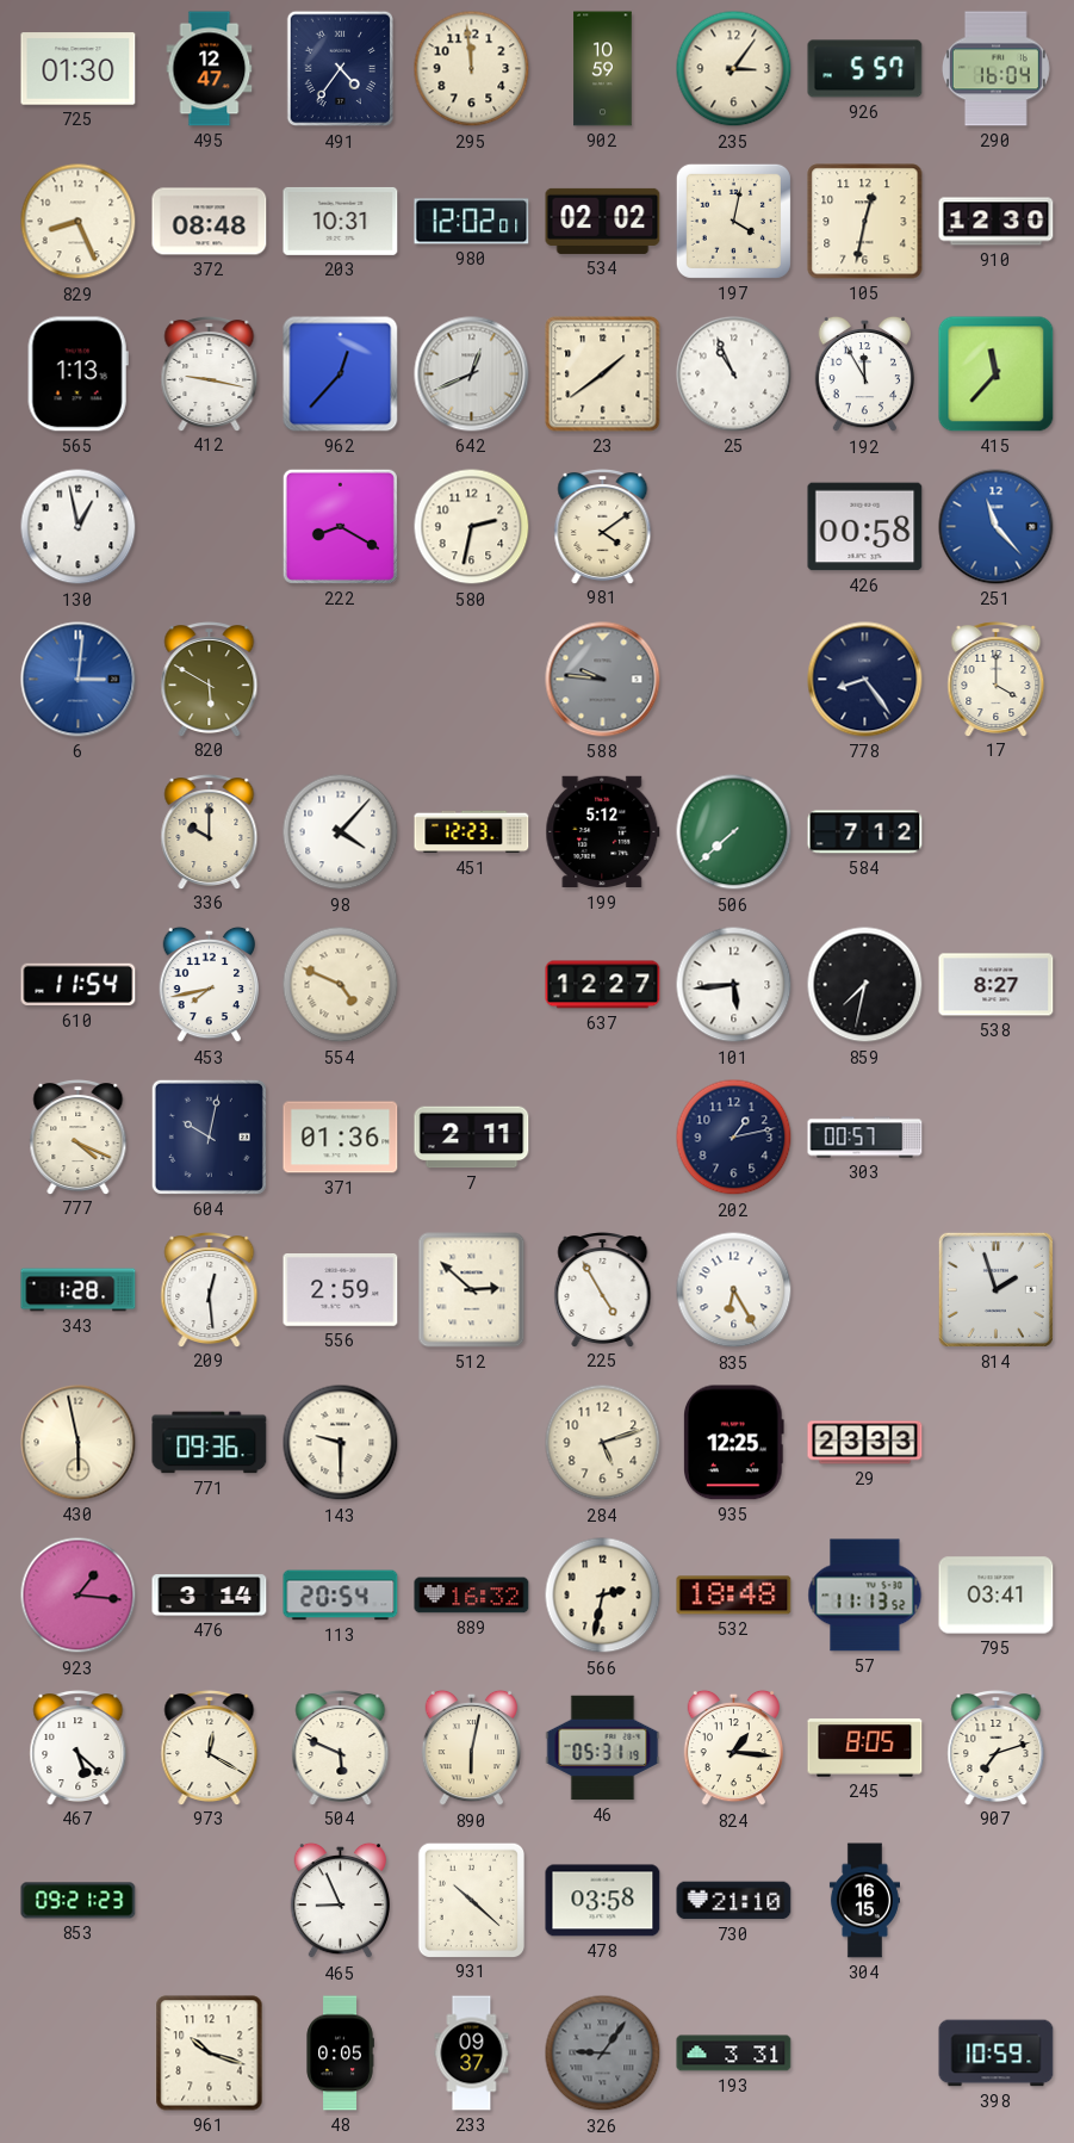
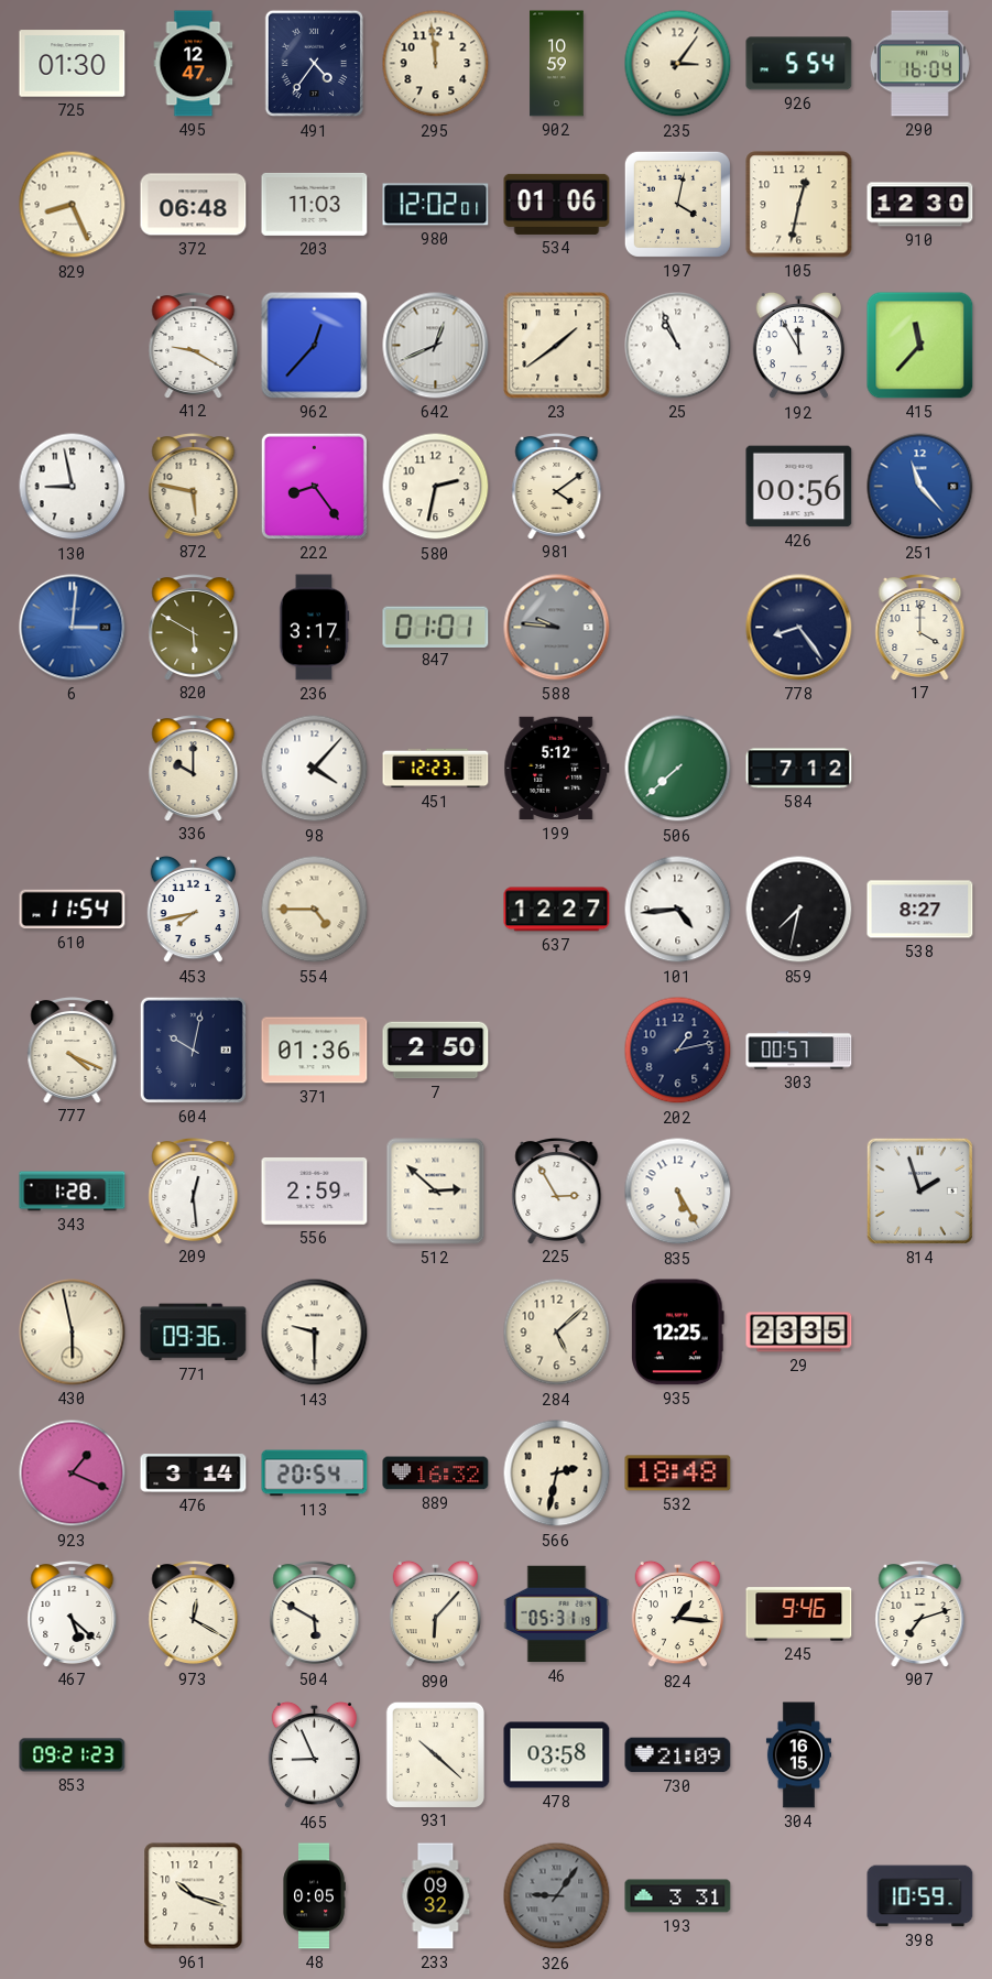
926: 5:57 -> 5:54
372: 08:48 -> 06:48
203: 10:31 -> 11:03
534: 02:02 -> 01:06
565: 1:13 -> none
412: 9:17 -> 9:20
130: 12:58 -> 8:58
872: none -> 5:47
222: 8:20 -> 8:24
426: 00:58 -> 00:56
236: none -> 3:17
847: none -> 01:01
554: 4:49 -> 4:45
101: 5:44 -> 4:44
7: 2:11 -> 2:50
225: 4:55 -> 2:55
835: 6:25 -> 5:25
284: 5:12 -> 5:08
29: 23:33 -> 23:35
923: 1:16 -> 1:19
57: 11:13 -> none
795: 03:41 -> none
504: 5:49 -> 5:50
890: 6:02 -> 6:07
245: 8:05 -> 9:46
730: 21:10 -> 21:09
233: 09:37 -> 09:32
